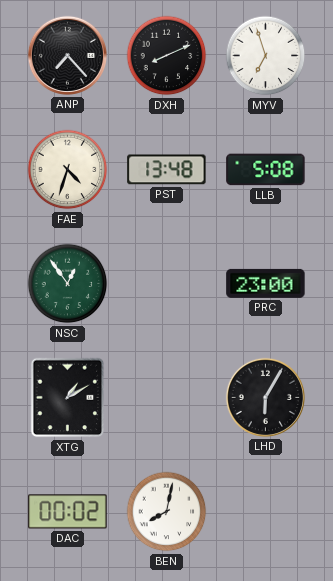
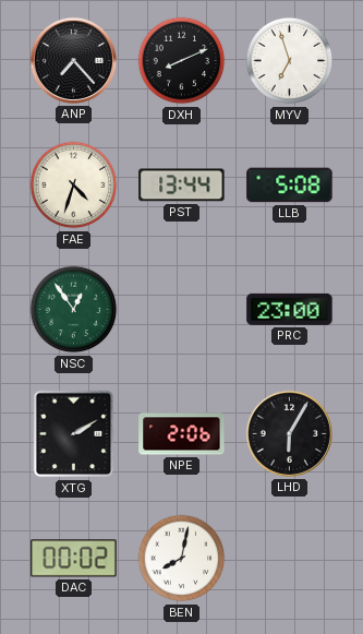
PST: 13:48 -> 13:44
XTG: 1:10 -> 2:10
NPE: none -> 2:06
